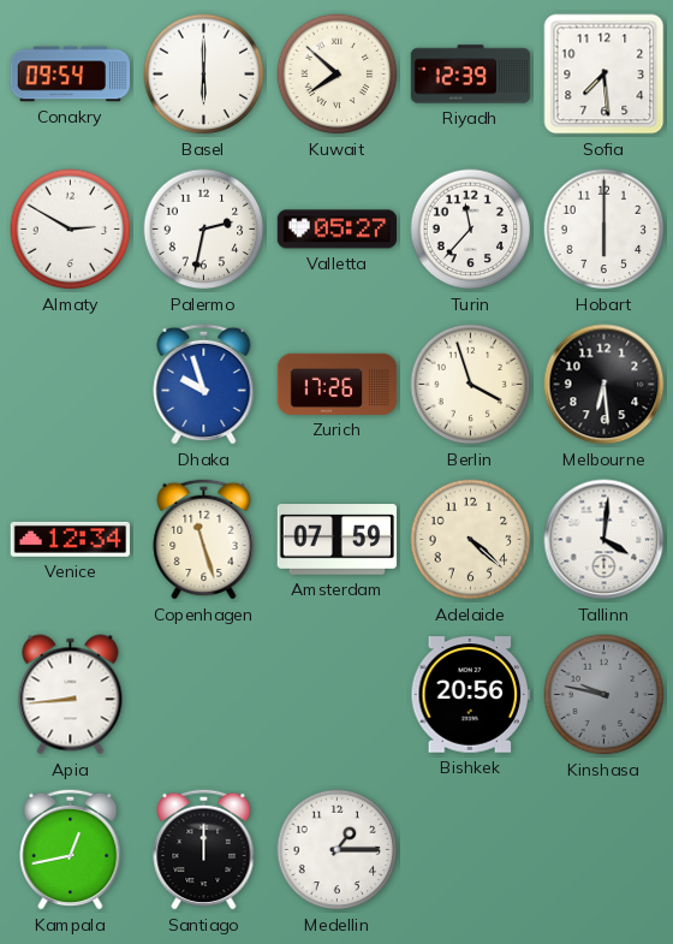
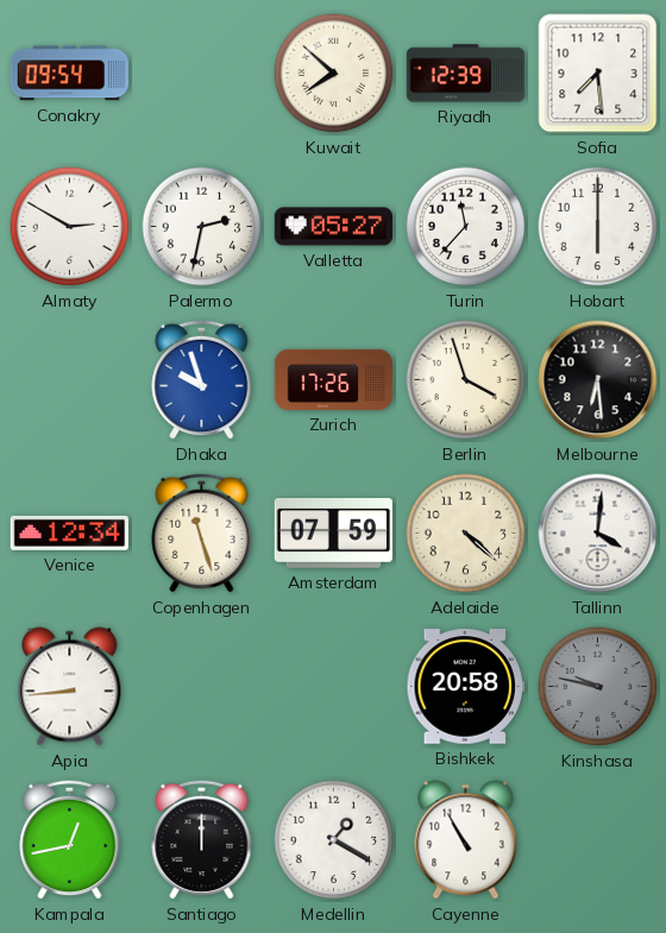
Basel: 6:00 -> none
Bishkek: 20:56 -> 20:58
Medellin: 1:15 -> 1:20
Cayenne: none -> 10:55
